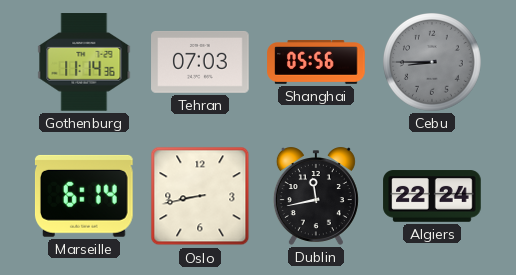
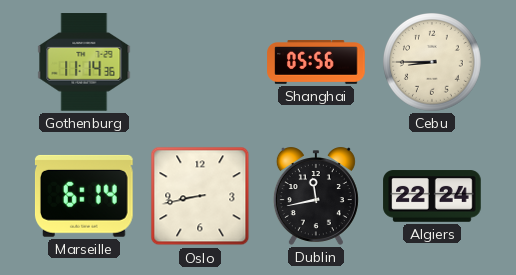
Tehran: 07:03 -> none
Cebu dial: grey -> cream
